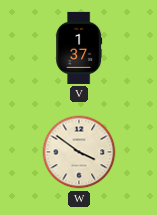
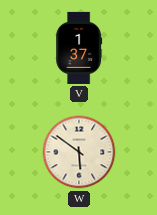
W: 3:51 -> 5:51
